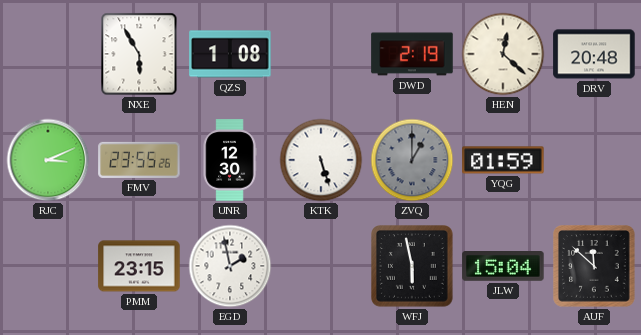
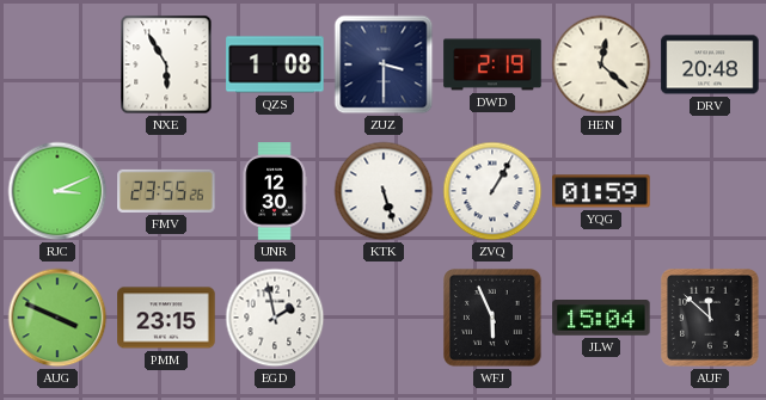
ZUZ: none -> 3:30
ZVQ: 1:00 -> 1:05
ZVQ dial: grey -> white
AUG: none -> 3:49
WFJ: 5:58 -> 5:56
